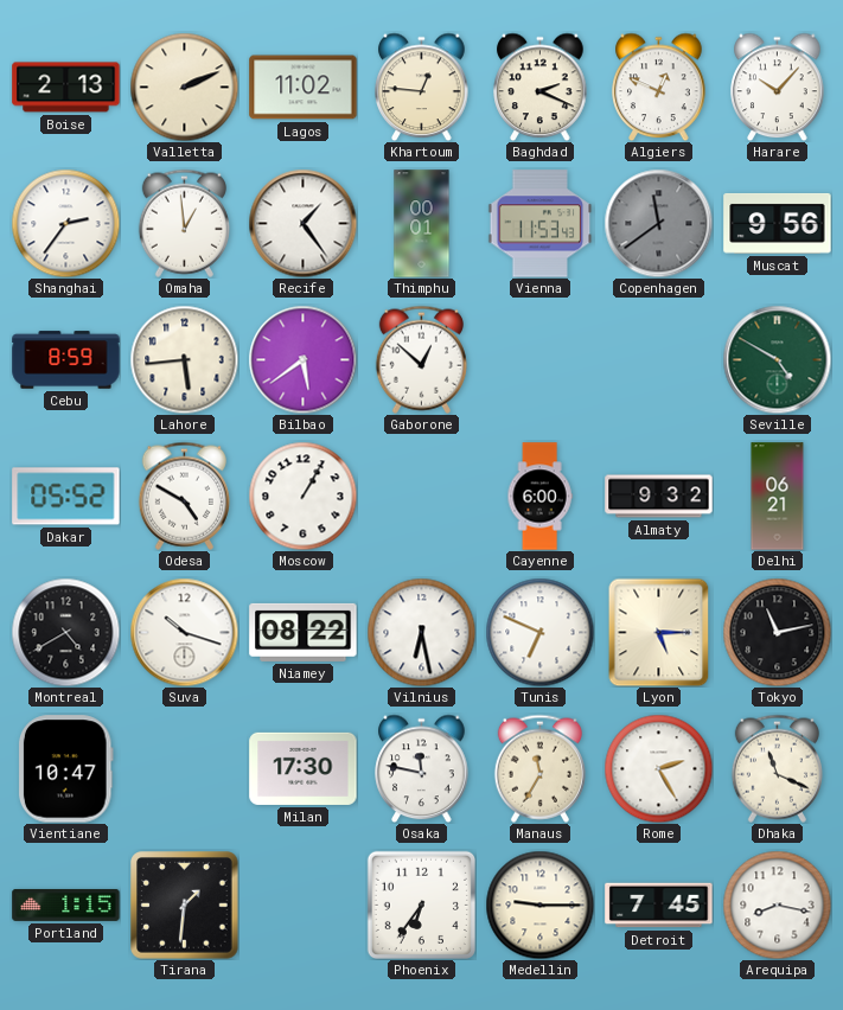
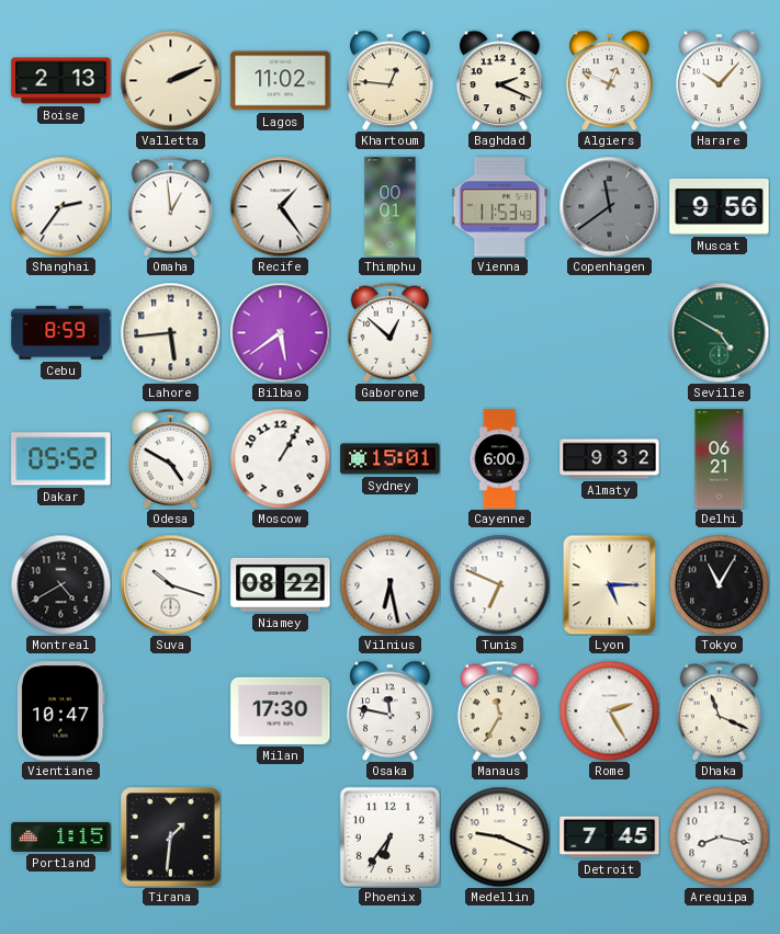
Sydney: none -> 15:01
Tokyo: 11:13 -> 11:05
Medellin: 9:15 -> 9:19
